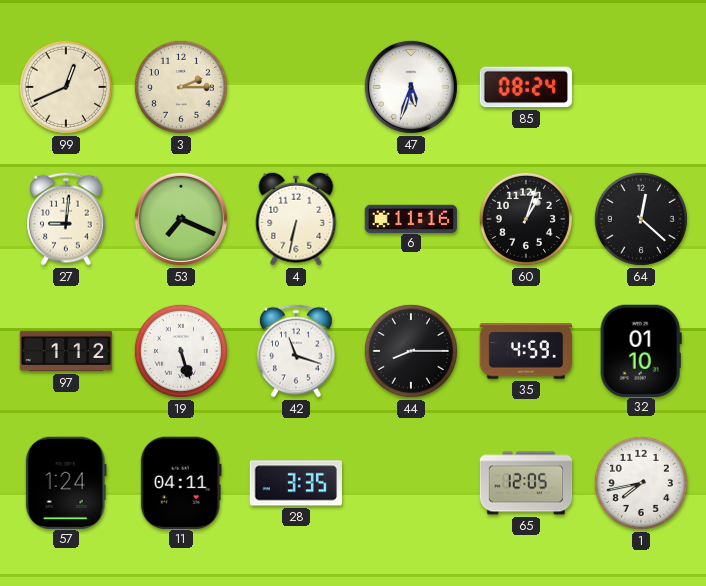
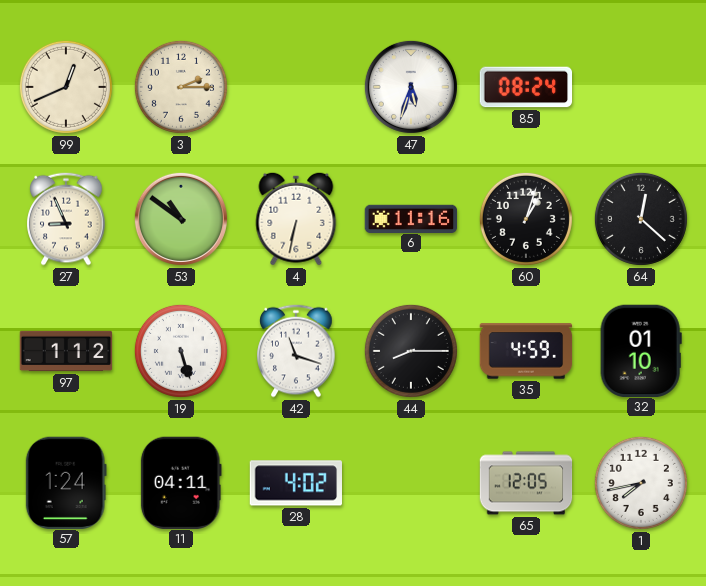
27: 9:01 -> 8:56
53: 7:19 -> 10:51
28: 3:35 -> 4:02
